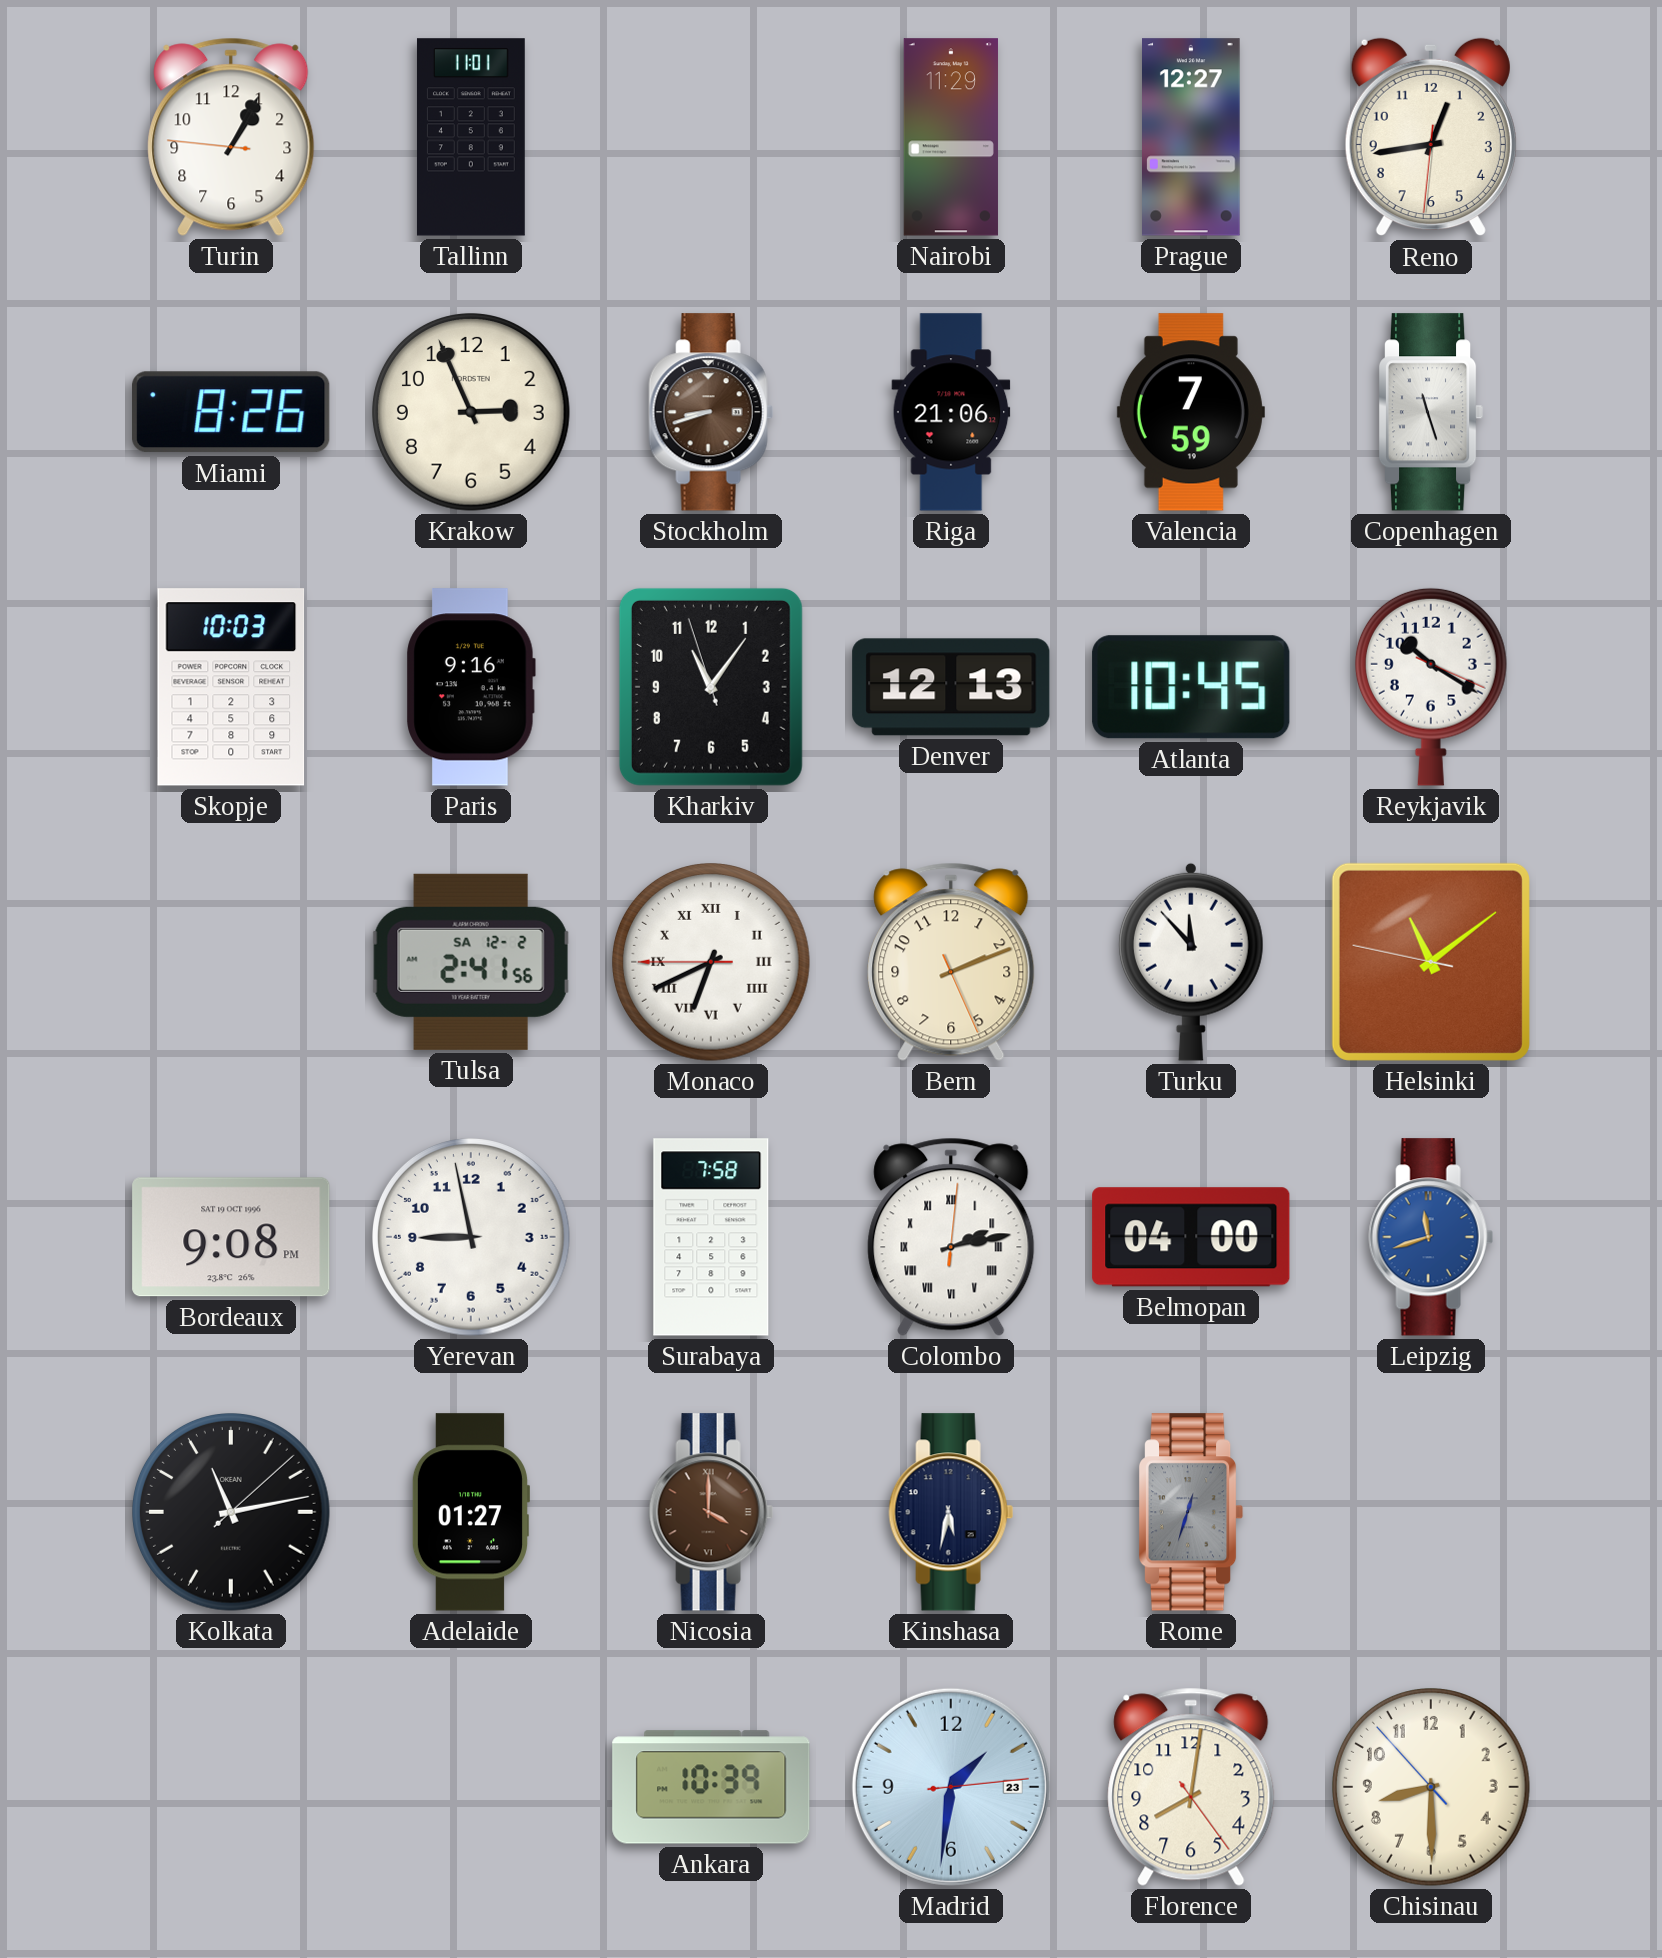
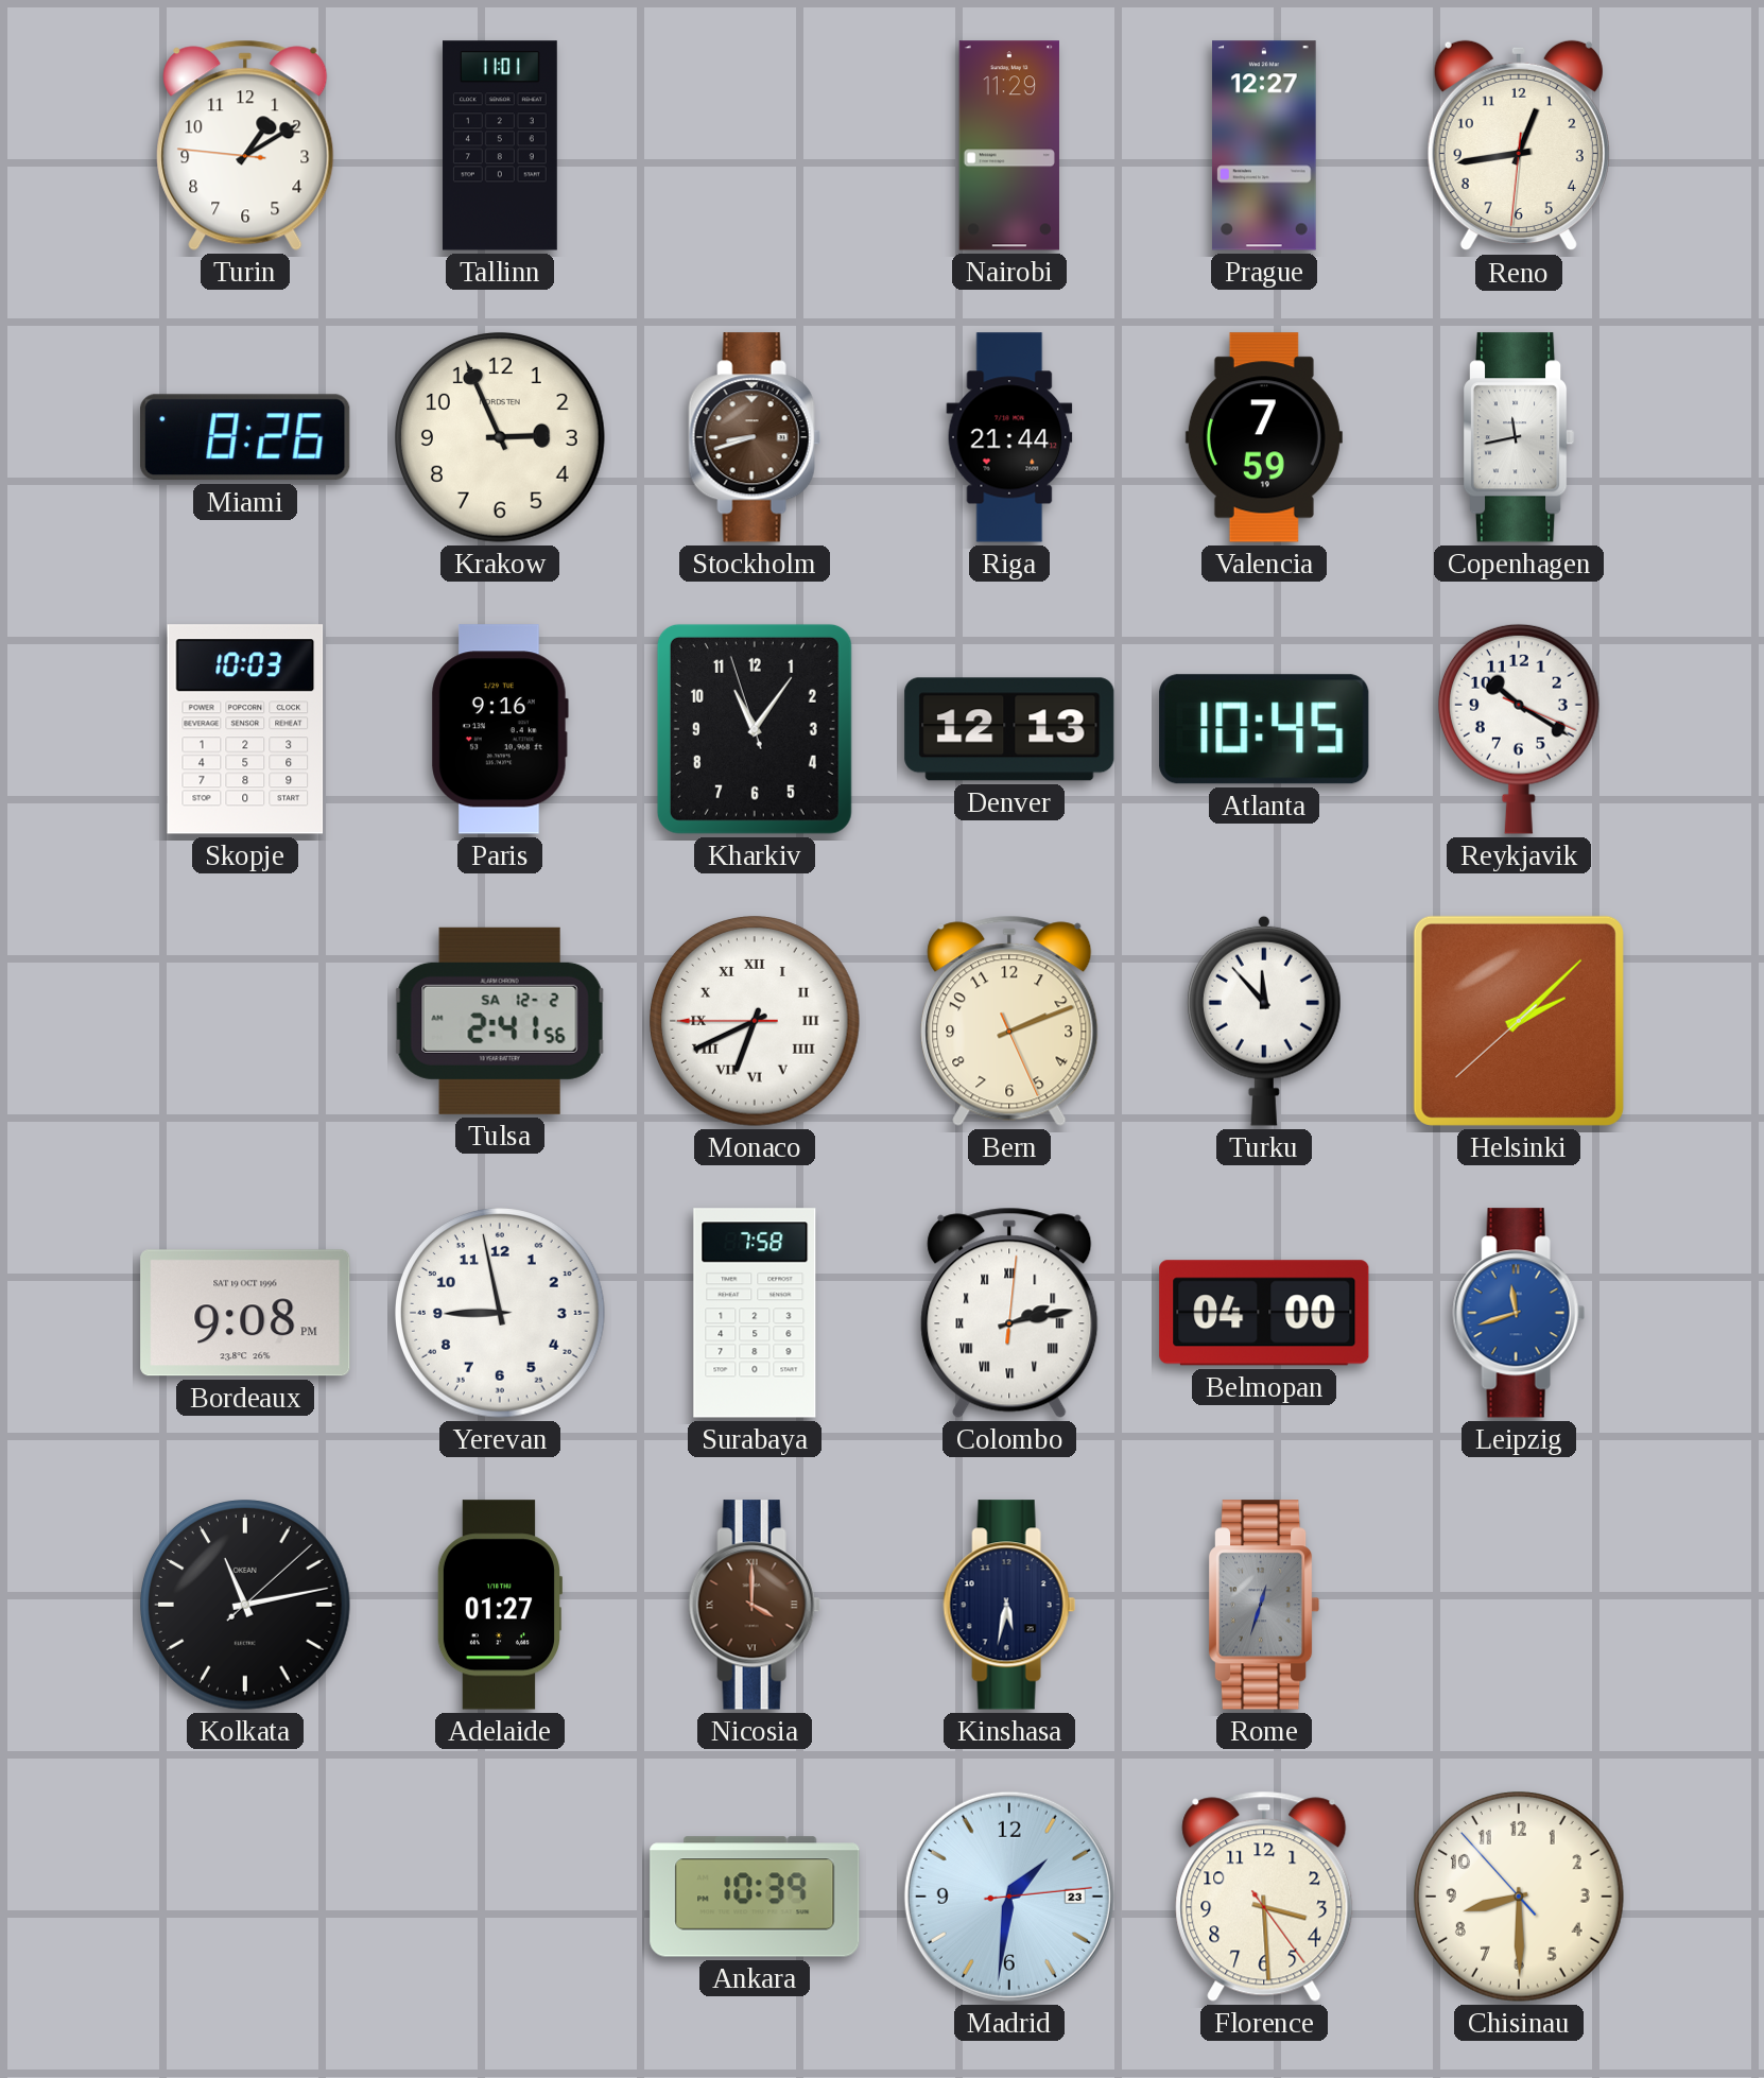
Turin: 1:04 -> 1:09
Riga: 21:06 -> 21:44
Copenhagen: 11:27 -> 11:43
Helsinki: 11:08 -> 2:07
Florence: 8:01 -> 3:29
